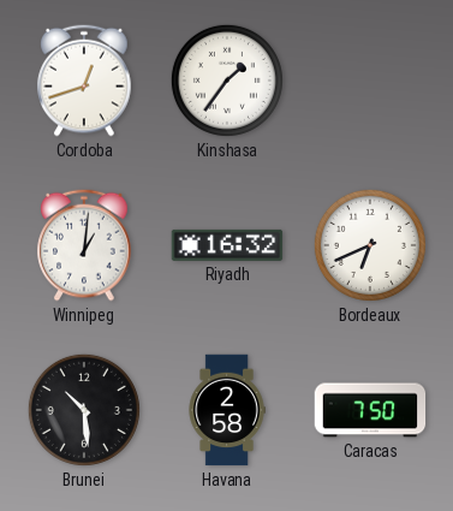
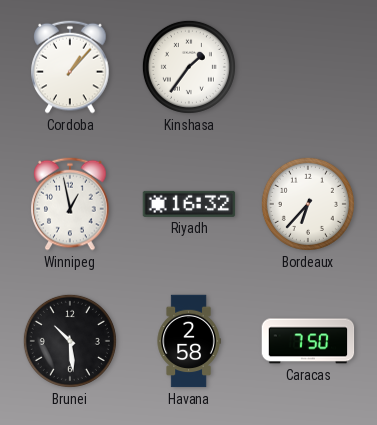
Cordoba: 12:42 -> 1:07
Winnipeg: 1:01 -> 12:58
Bordeaux: 6:41 -> 6:37
